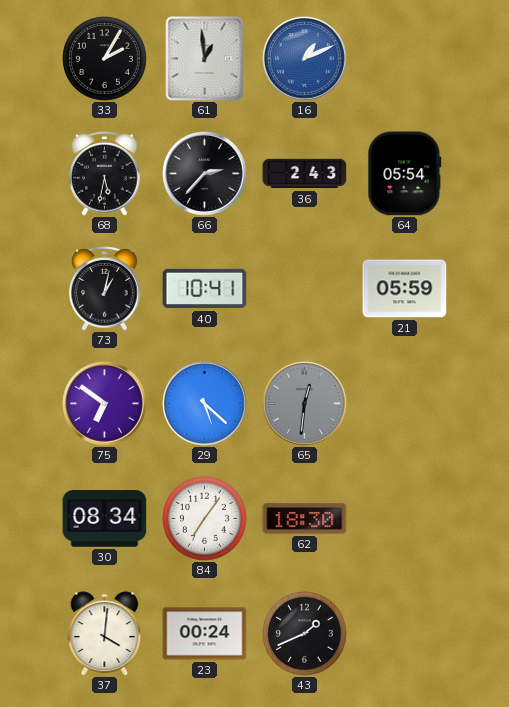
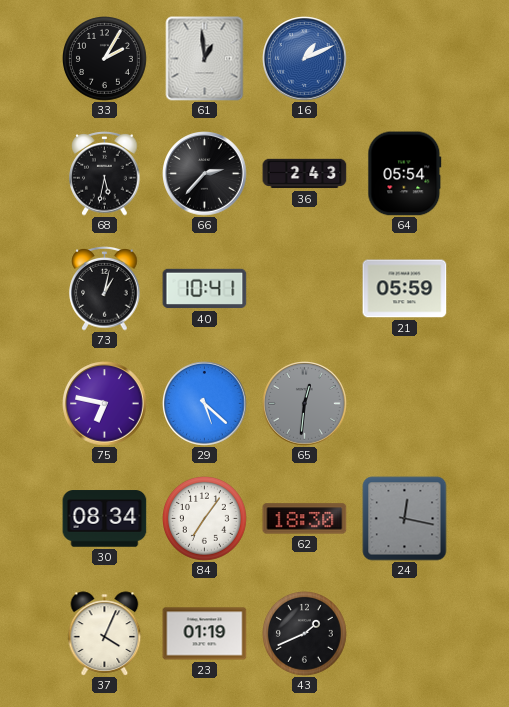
75: 6:51 -> 6:47
24: none -> 12:17
37: 4:01 -> 4:04
23: 00:24 -> 01:19
